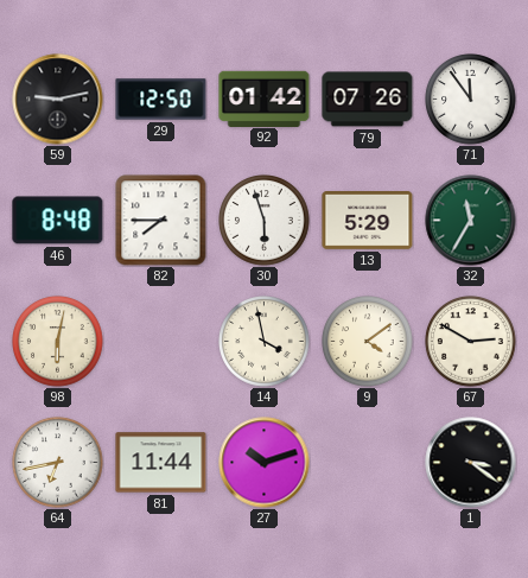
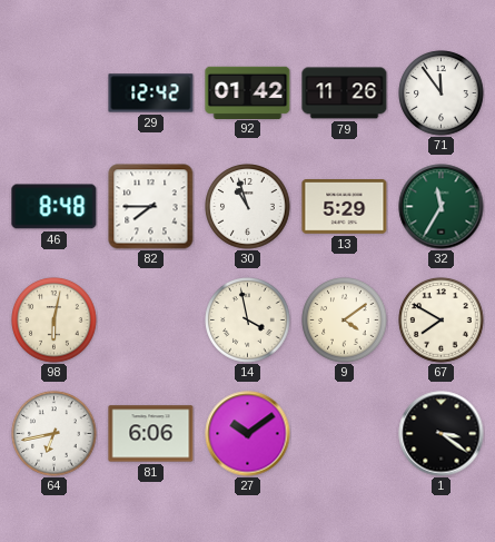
59: 9:13 -> none
29: 12:50 -> 12:42
79: 07:26 -> 11:26
30: 5:57 -> 10:57
67: 2:50 -> 7:50
81: 11:44 -> 6:06
27: 10:12 -> 10:09
